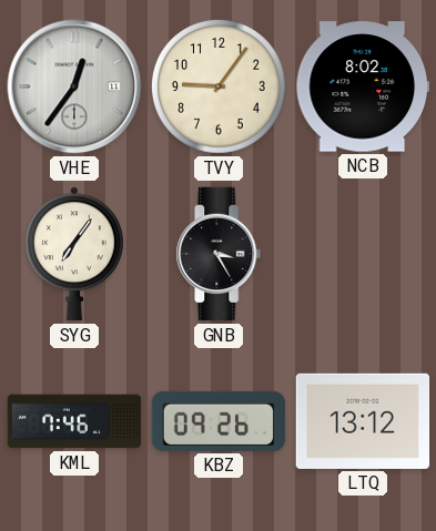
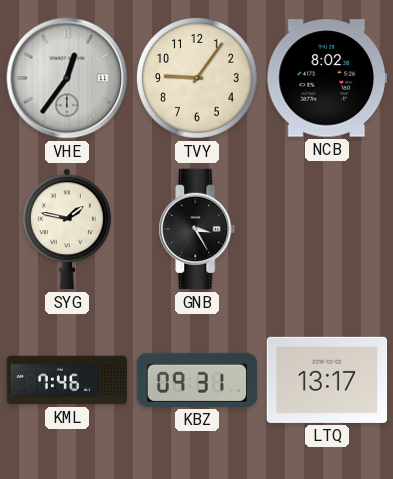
SYG: 7:06 -> 1:47
KBZ: 09:26 -> 09:31
LTQ: 13:12 -> 13:17
